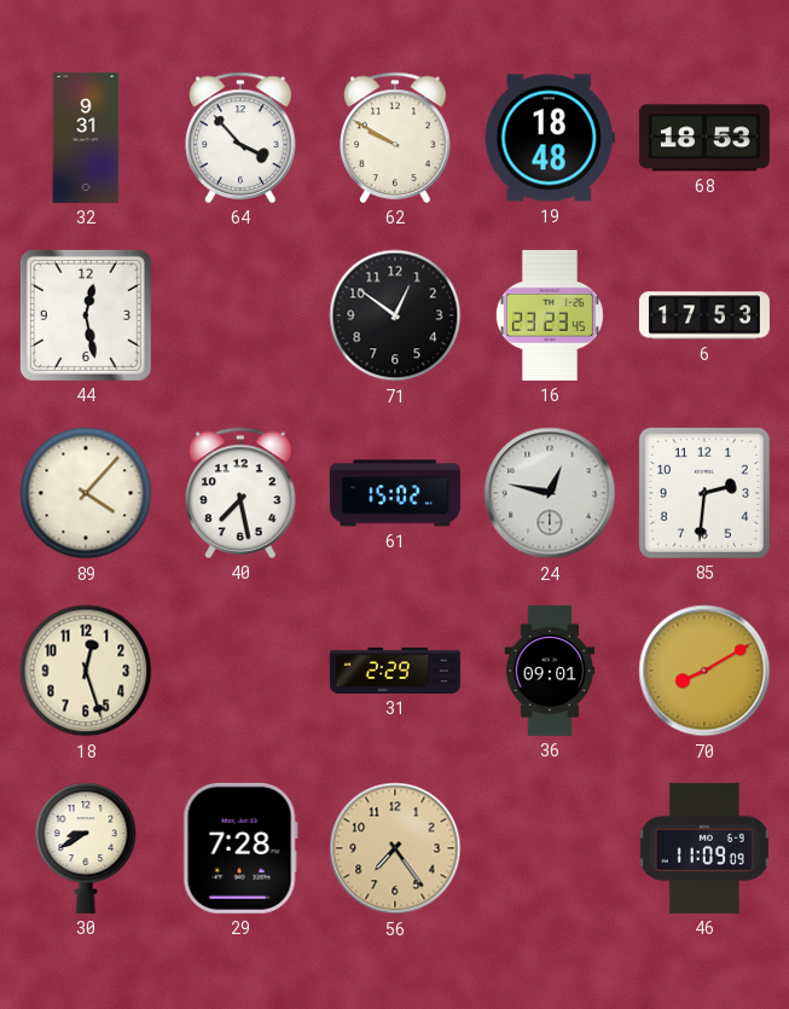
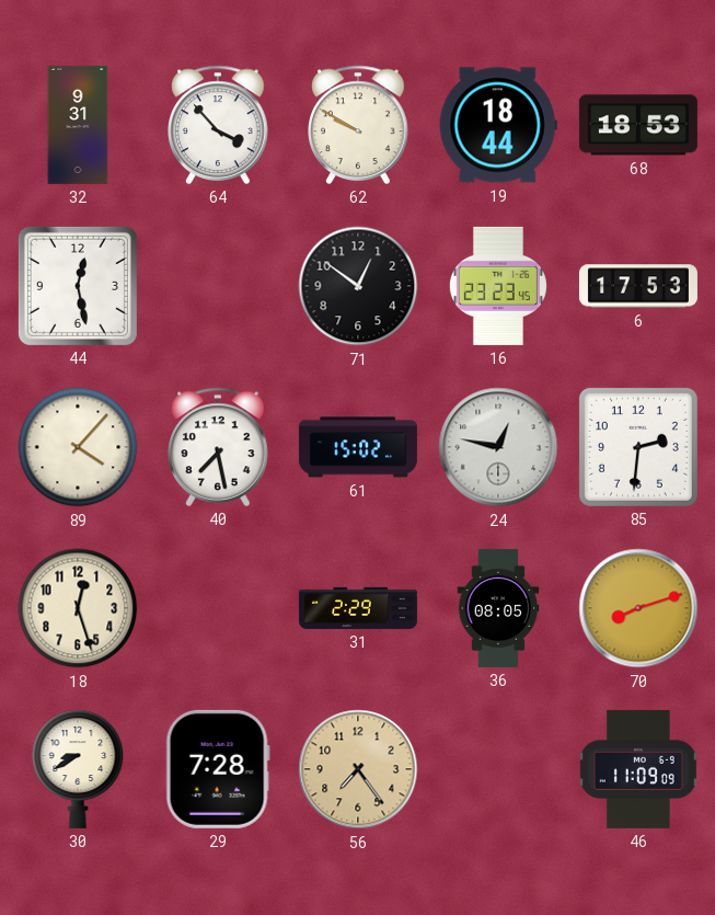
19: 18:48 -> 18:44
36: 09:01 -> 08:05
70: 8:10 -> 8:12
